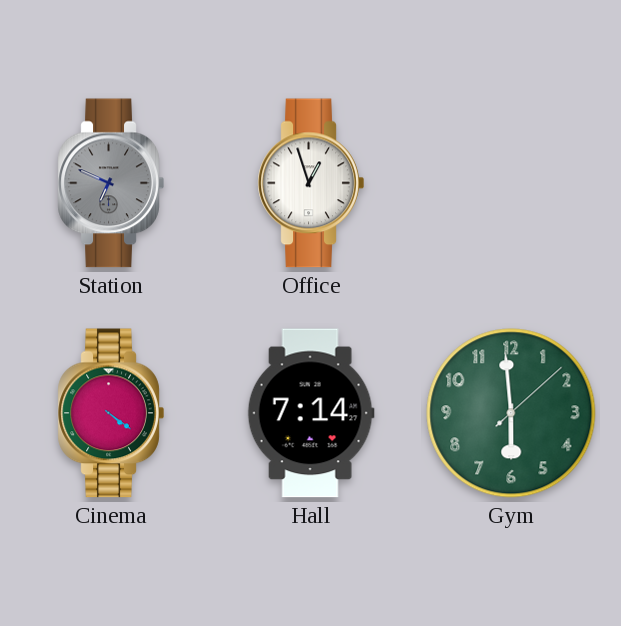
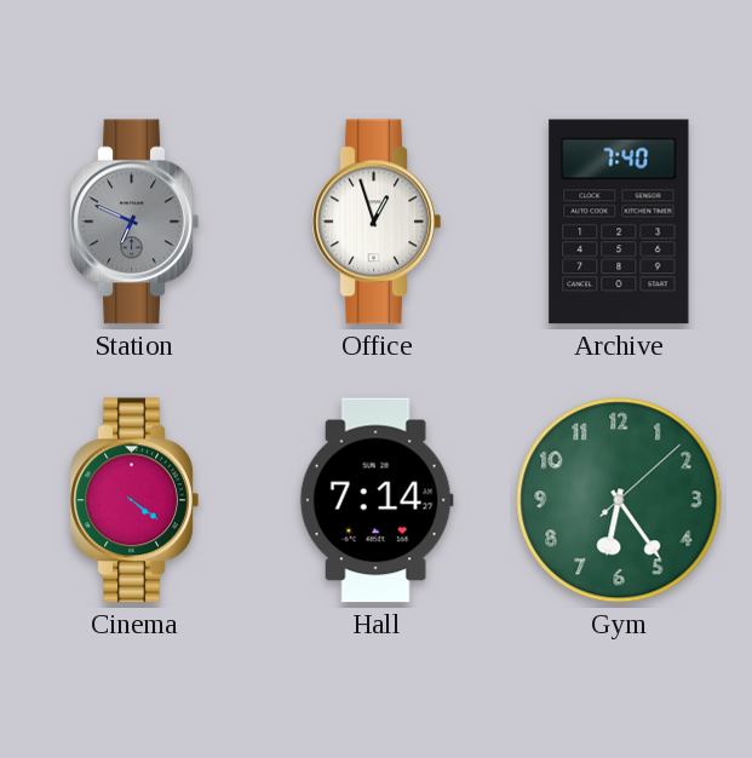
Archive: none -> 7:40
Gym: 5:59 -> 6:24
